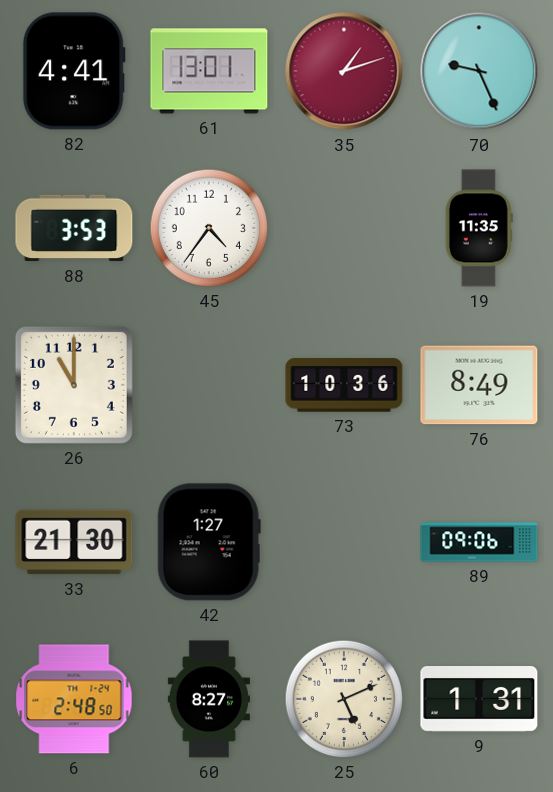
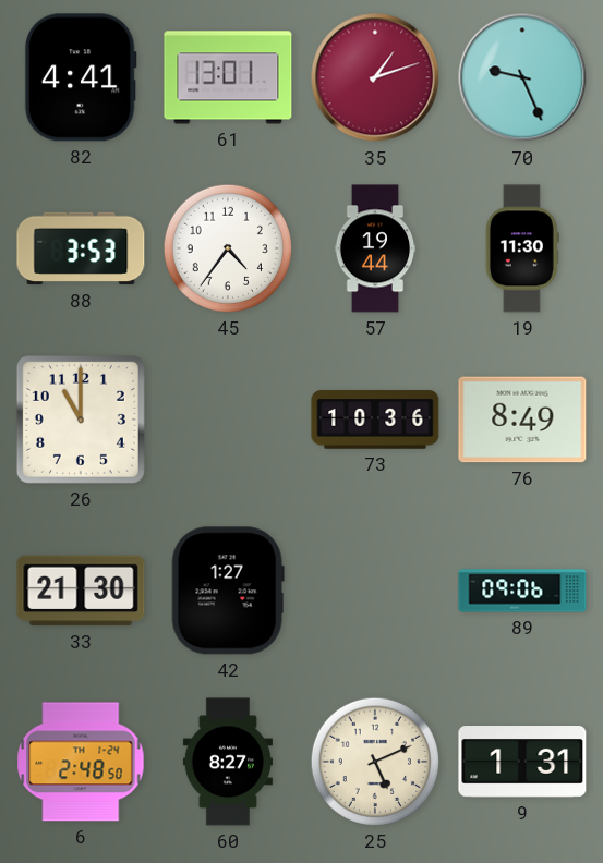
57: none -> 19:44
19: 11:35 -> 11:30
